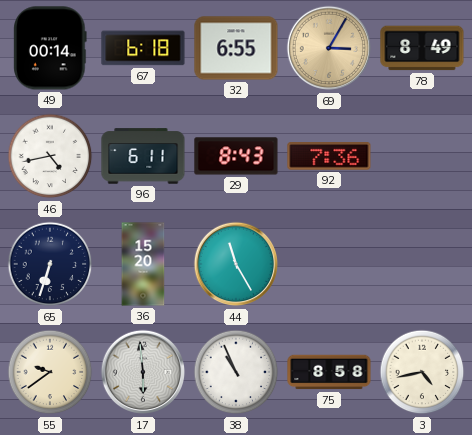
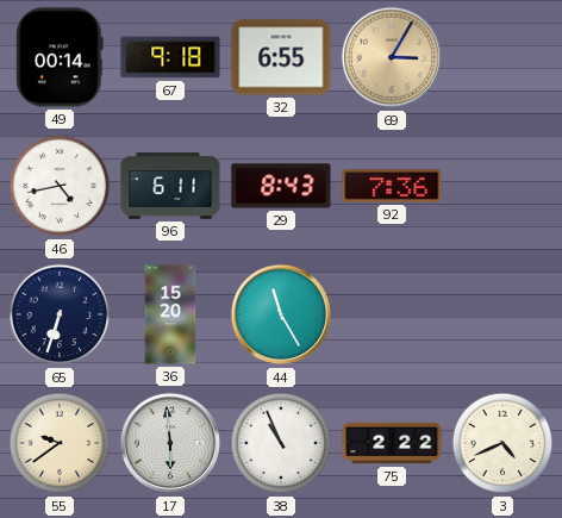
67: 6:18 -> 9:18
78: 8:49 -> none
75: 8:58 -> 2:22
3: 4:43 -> 4:41
